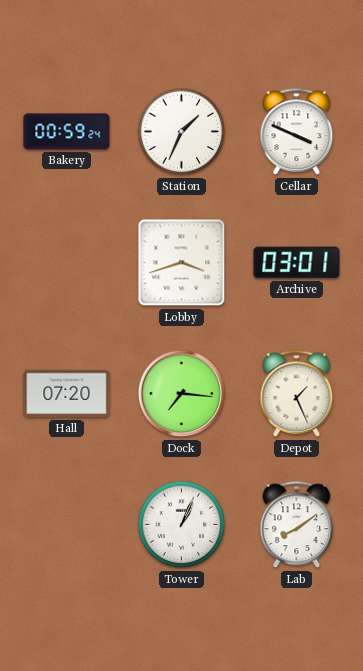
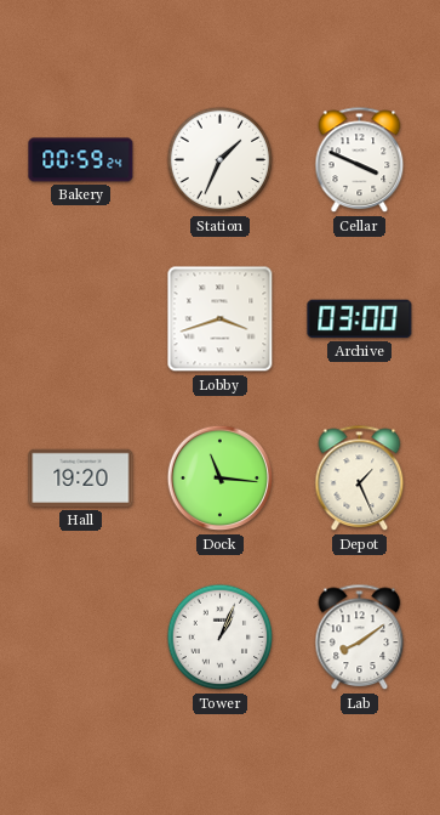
Archive: 03:01 -> 03:00
Hall: 07:20 -> 19:20
Dock: 7:16 -> 11:16
